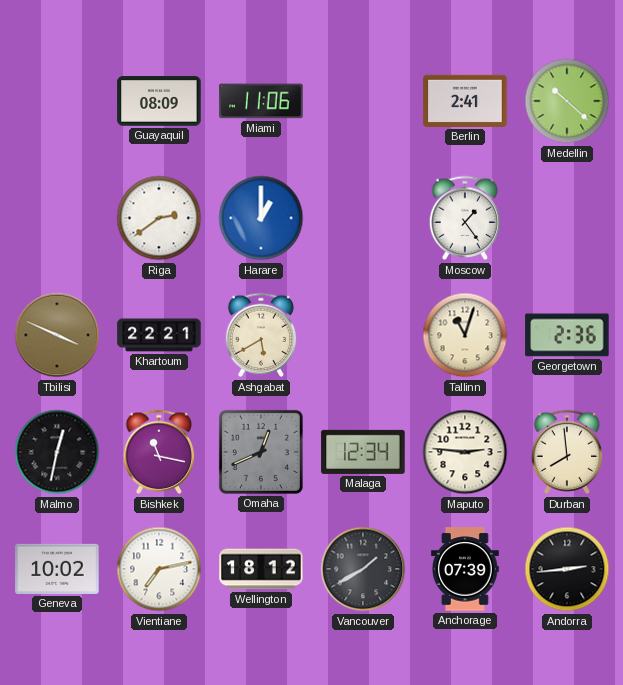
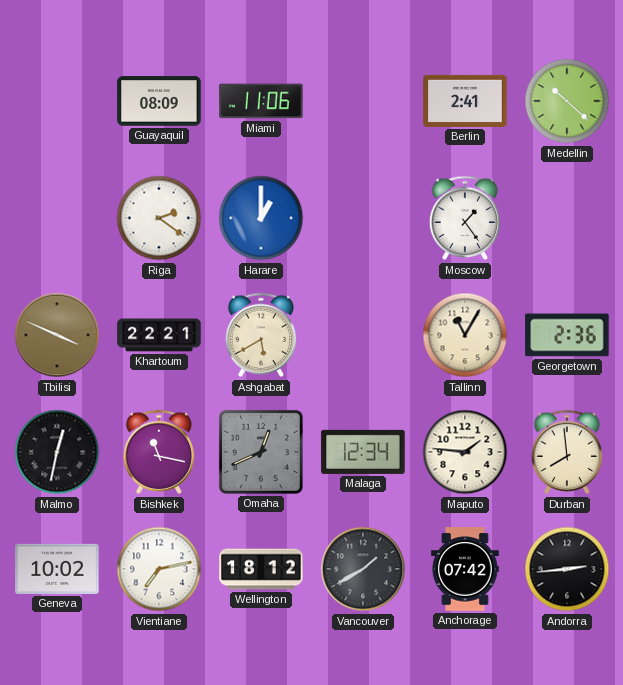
Riga: 2:39 -> 2:21
Tallinn: 11:03 -> 11:05
Maputo: 2:46 -> 1:46
Anchorage: 07:39 -> 07:42
